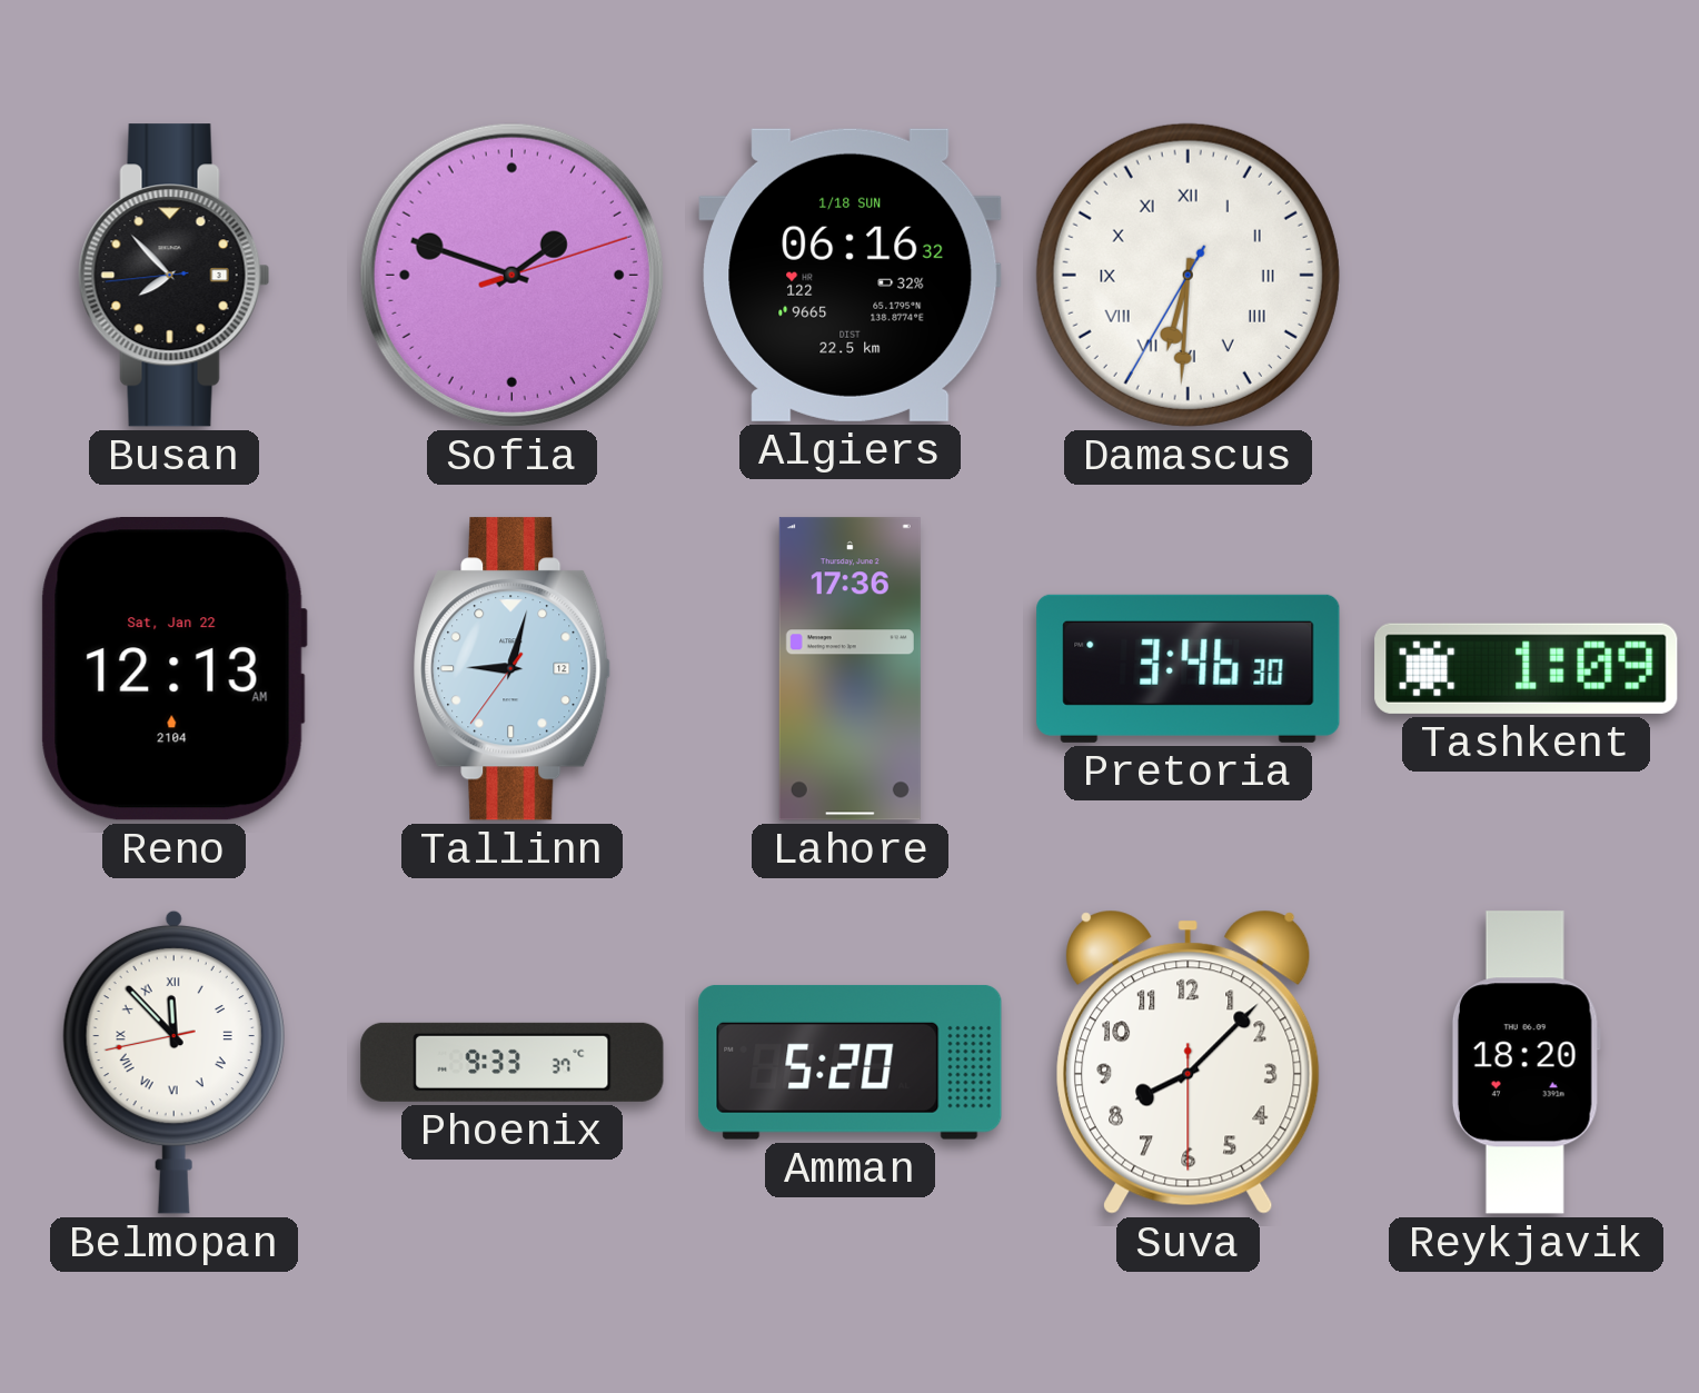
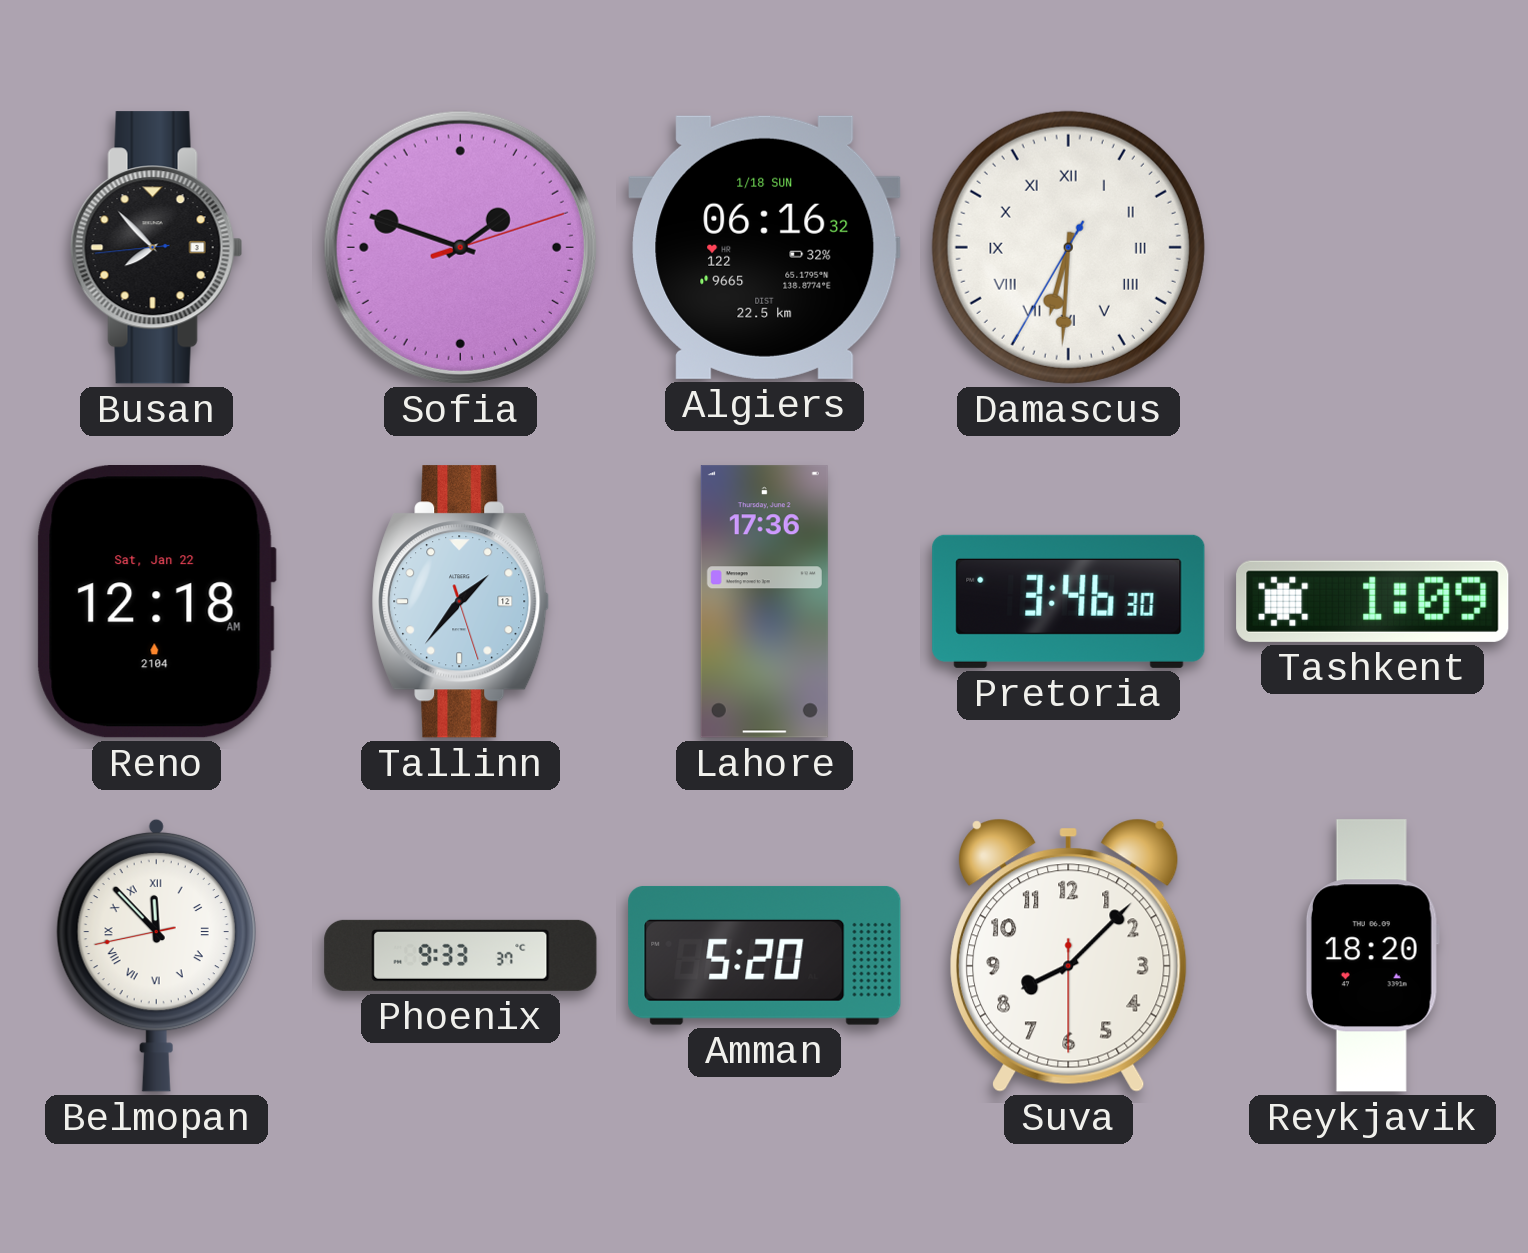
Reno: 12:13 -> 12:18
Tallinn: 9:02 -> 1:36
